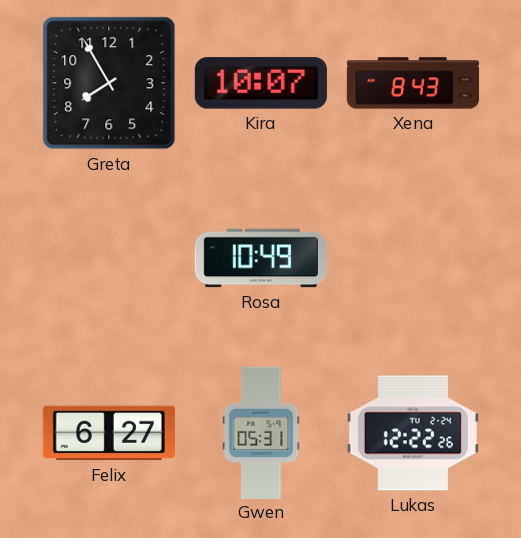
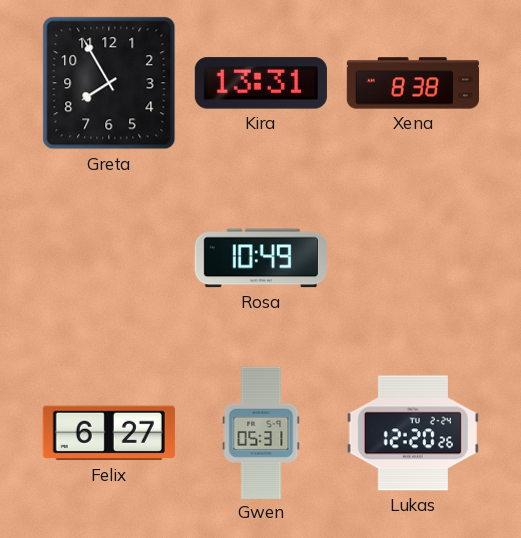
Kira: 10:07 -> 13:31
Xena: 8:43 -> 8:38
Lukas: 12:22 -> 12:20
